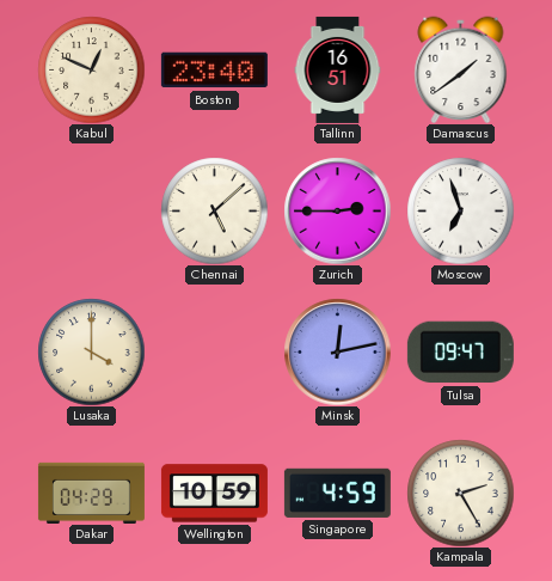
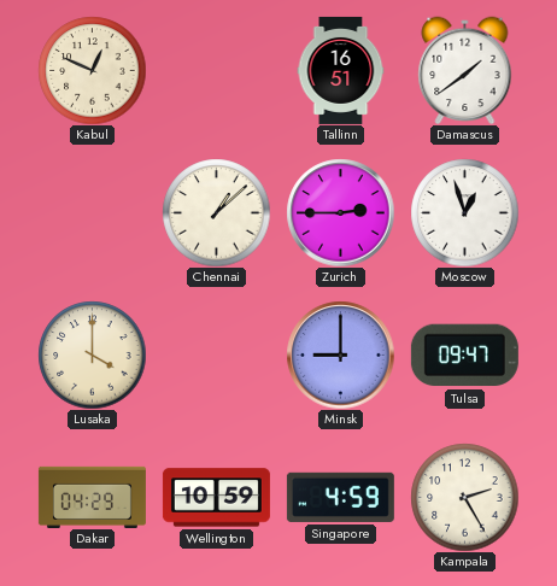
Boston: 23:40 -> none
Chennai: 5:08 -> 1:08
Moscow: 6:57 -> 12:57
Minsk: 12:13 -> 9:00
